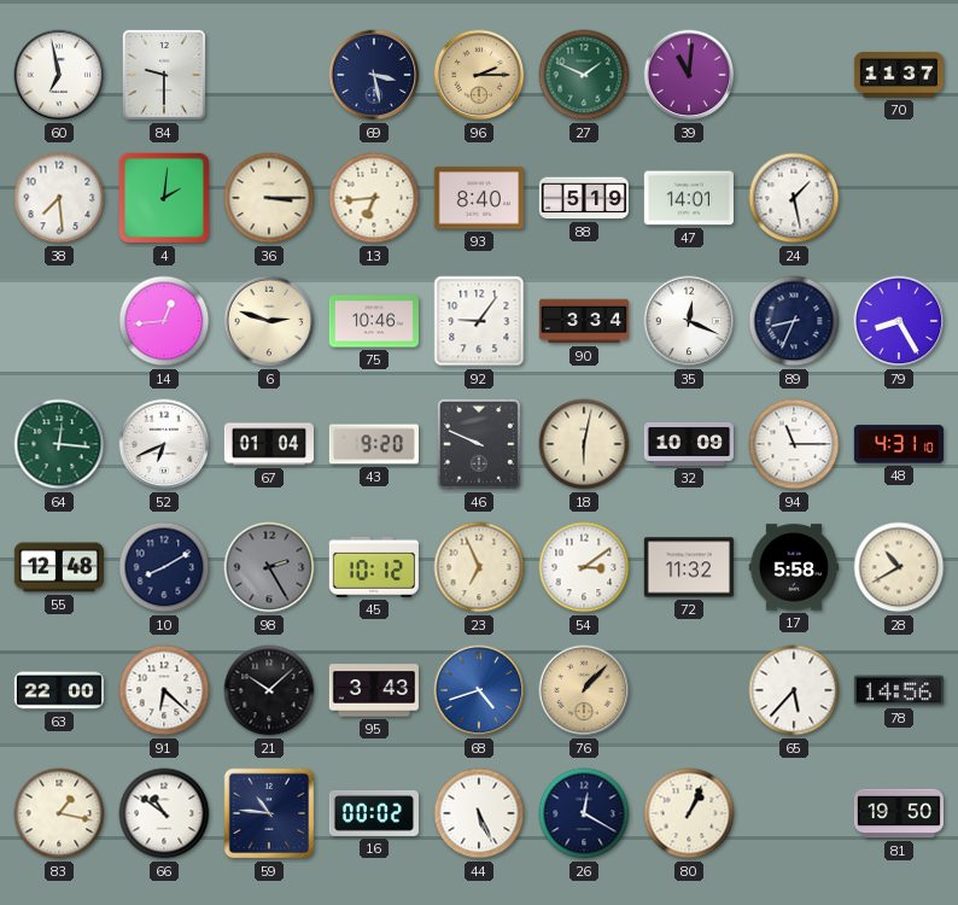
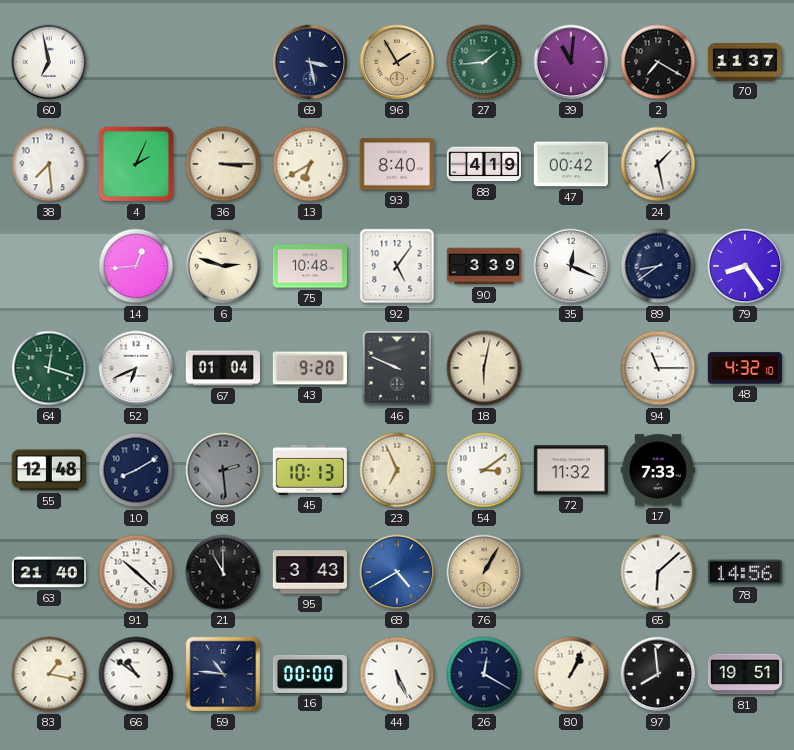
84: 9:30 -> none
96: 2:15 -> 1:55
27: 1:49 -> 1:44
2: none -> 7:20
4: 2:01 -> 2:04
13: 6:44 -> 6:40
88: 5:19 -> 4:19
47: 14:01 -> 00:42
75: 10:46 -> 10:48
92: 9:06 -> 5:06
90: 3:34 -> 3:39
89: 8:34 -> 8:39
79: 8:25 -> 8:24
64: 12:16 -> 12:18
32: 10:09 -> none
48: 4:31 -> 4:32
98: 2:25 -> 2:29
45: 10:12 -> 10:13
17: 5:58 -> 7:33
28: 10:40 -> none
63: 22:00 -> 21:40
91: 6:22 -> 10:22
21: 10:08 -> 11:00
68: 4:42 -> 4:40
76: 1:07 -> 1:05
65: 5:37 -> 6:08
16: 00:02 -> 00:00
97: none -> 7:59
81: 19:50 -> 19:51
